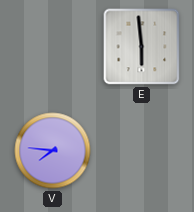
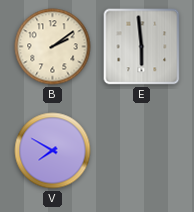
B: none -> 2:09
V: 7:46 -> 7:50
